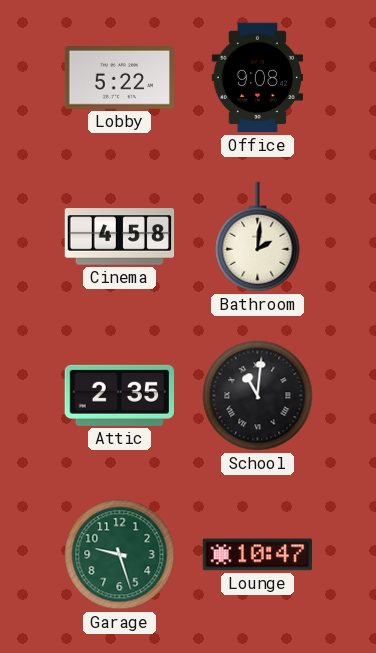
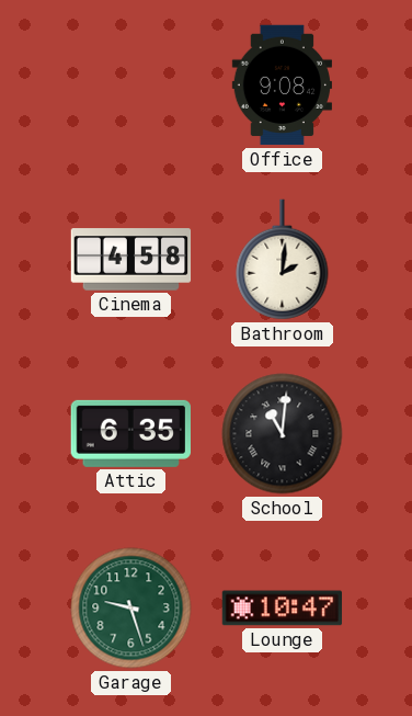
Lobby: 5:22 -> none
Attic: 2:35 -> 6:35
